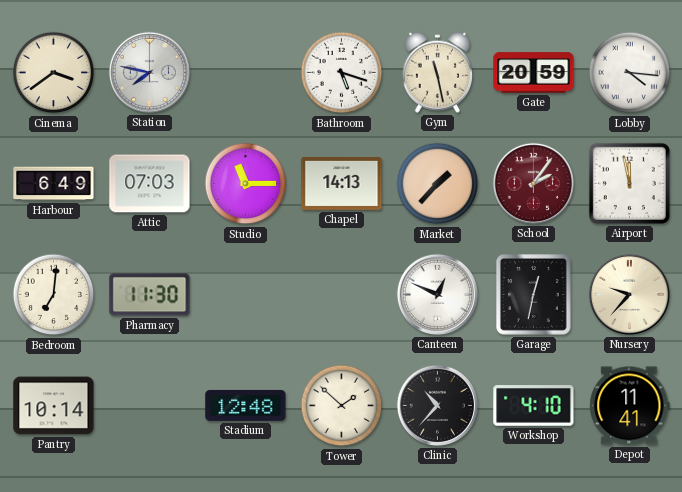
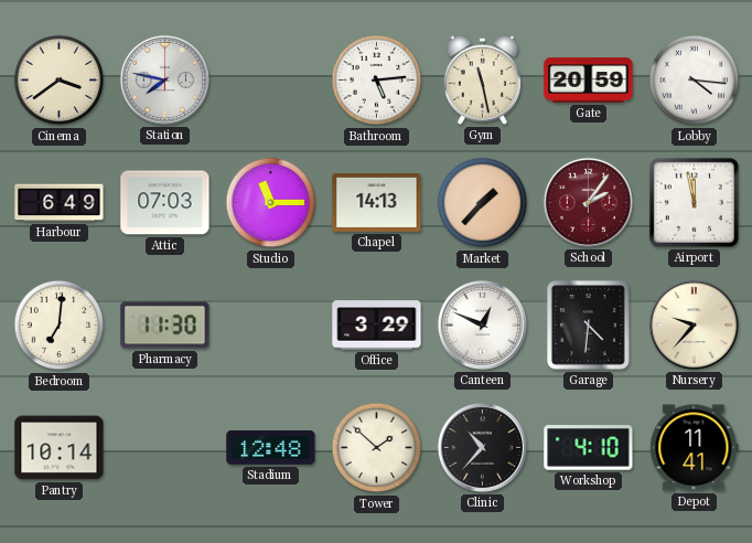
Bathroom: 5:18 -> 5:14
Office: none -> 3:29
Garage: 12:32 -> 4:31
